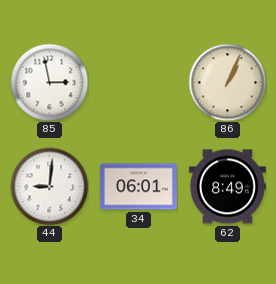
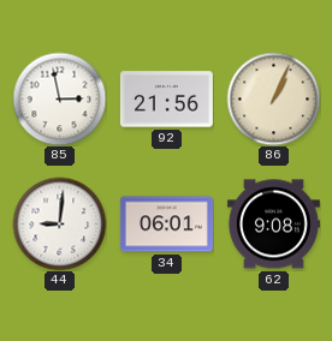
92: none -> 21:56
62: 8:49 -> 9:08
